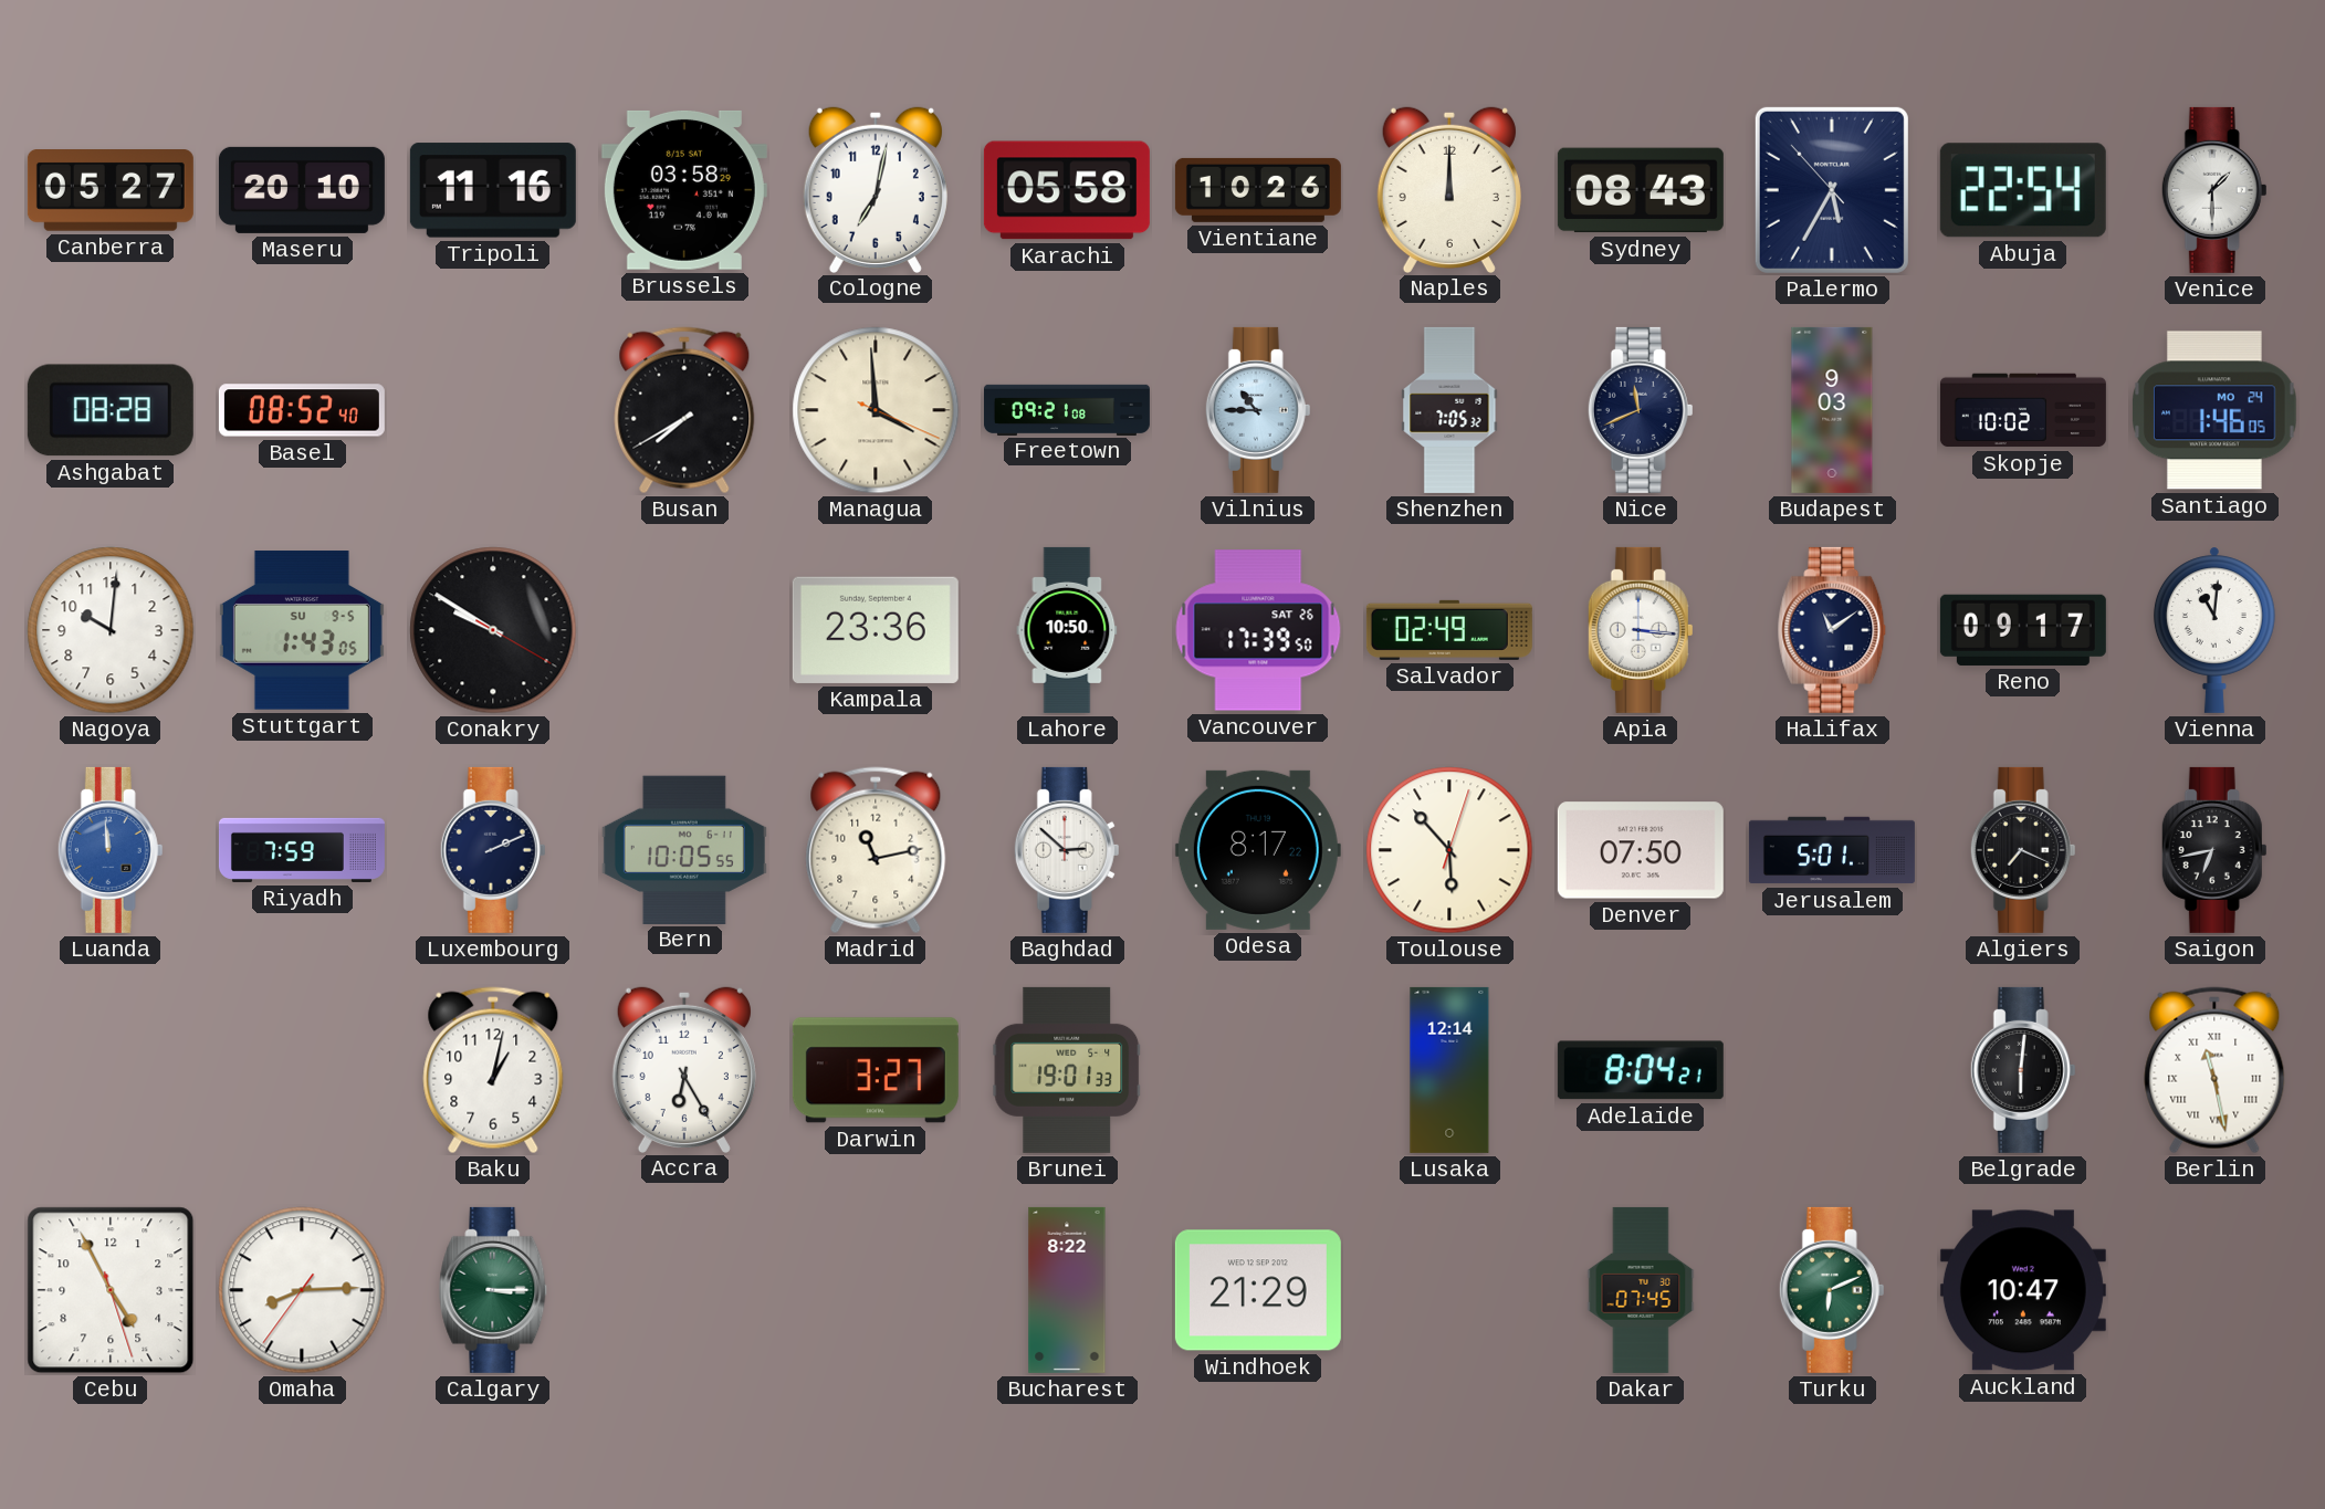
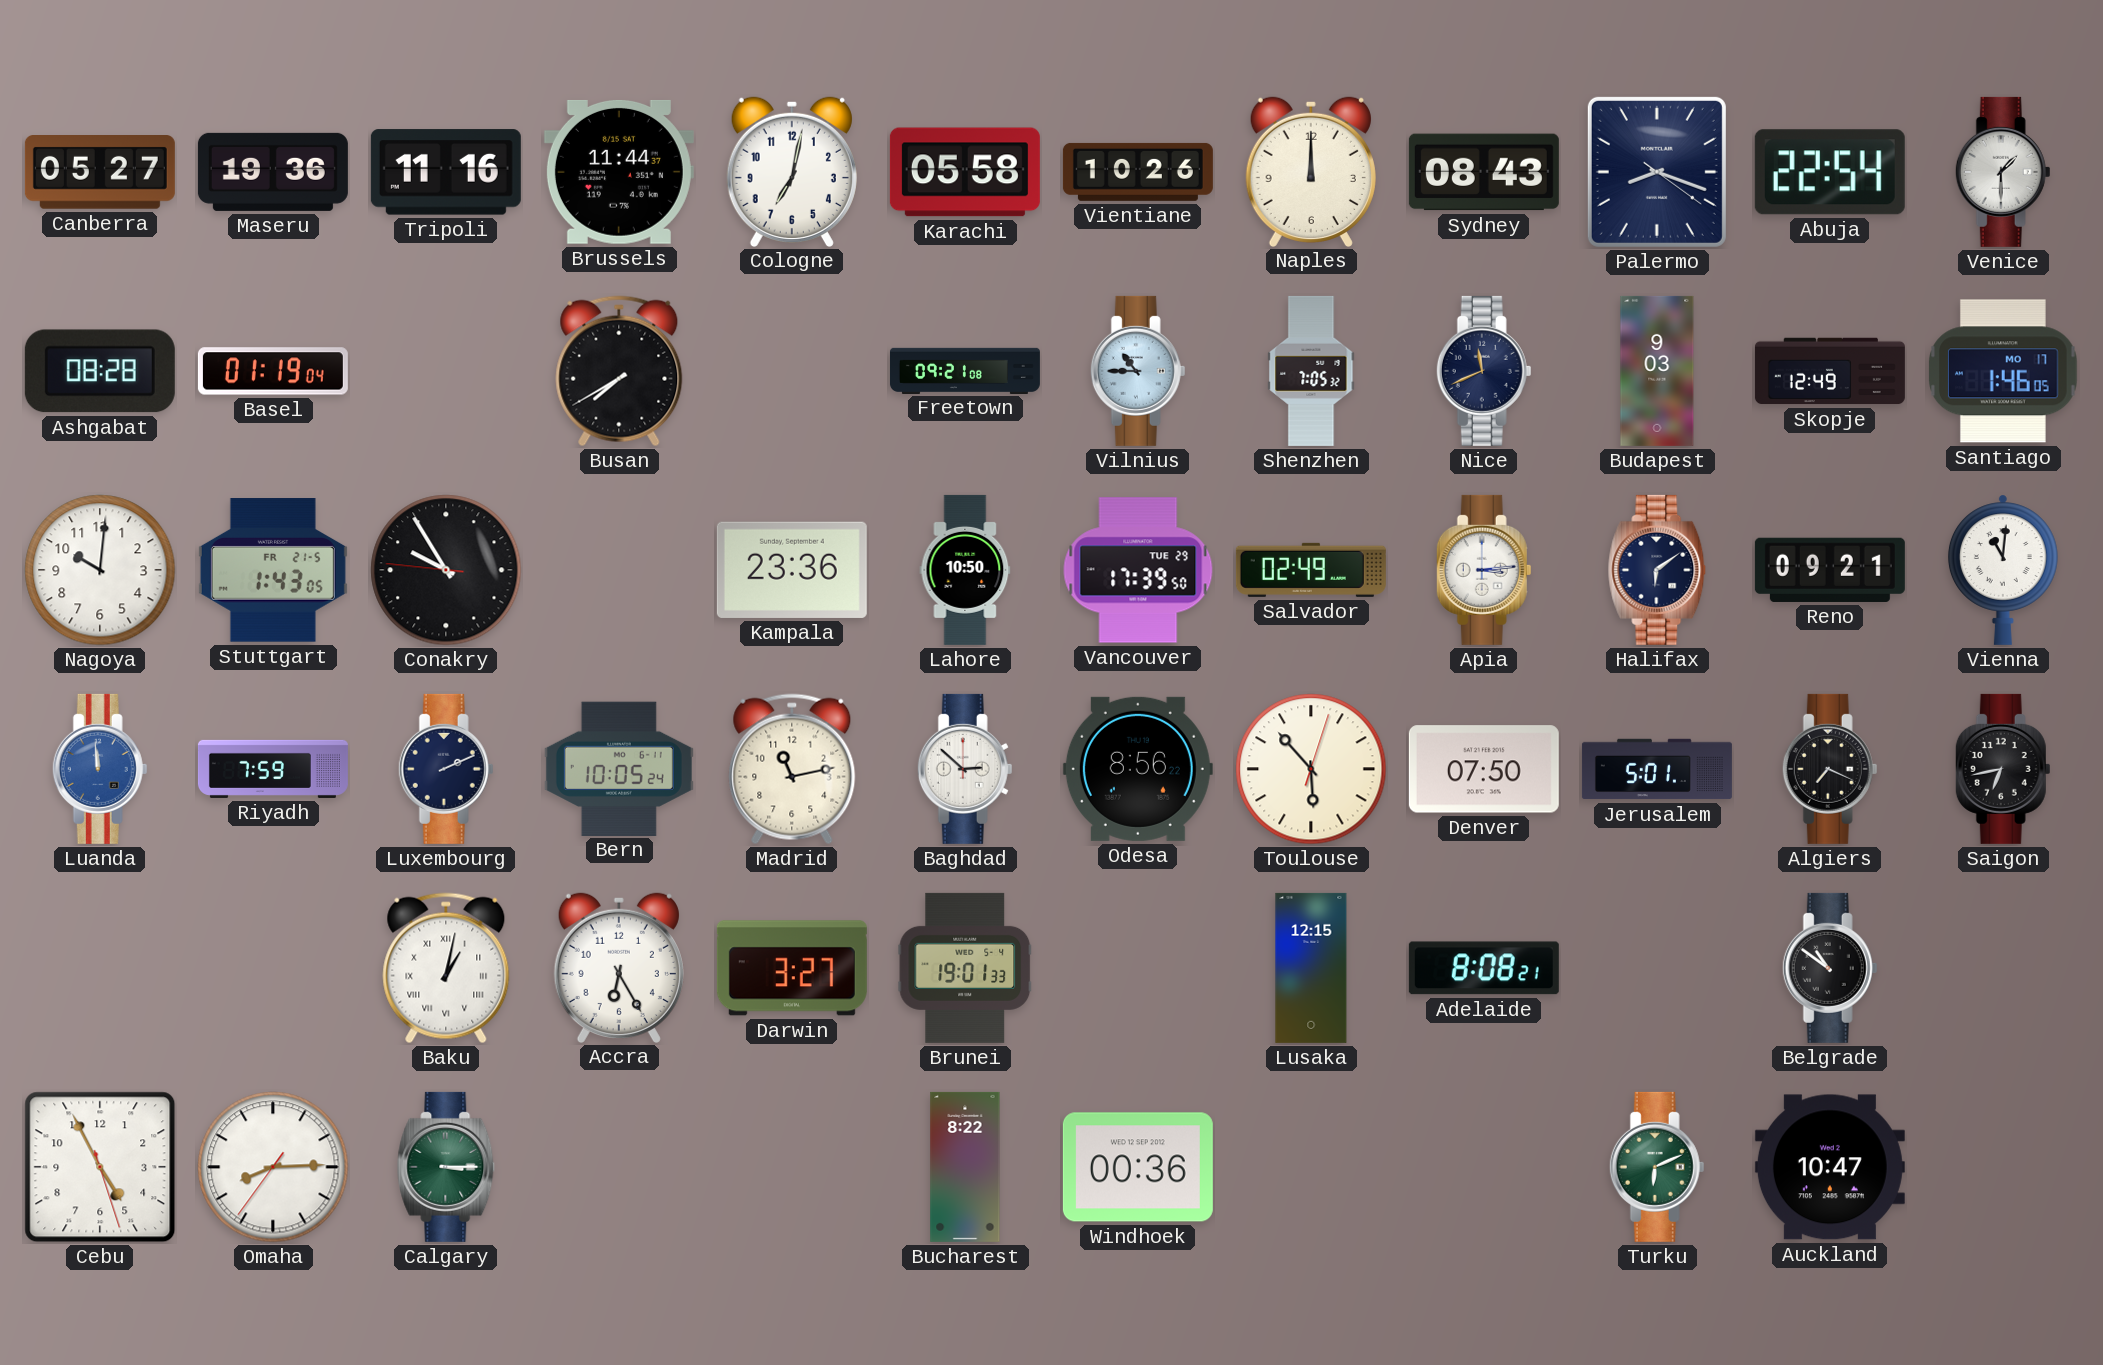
Maseru: 20:10 -> 19:36
Brussels: 03:58 -> 11:44
Palermo: 5:34 -> 8:18
Basel: 08:52 -> 01:19
Managua: 3:59 -> none
Skopje: 10:02 -> 12:49
Santiago date: MO 24 -> MO 17
Stuttgart date: SU 9-5 -> FR 21-5
Conakry: 9:50 -> 9:54
Vancouver date: SAT 26 -> TUE 29
Apia: 3:16 -> 3:14
Halifax: 11:09 -> 6:09
Reno: 09:17 -> 09:21
Bern: 10:05:55 -> 10:05:24
Odesa: 8:17 -> 8:56
Baku numerals: Arabic -> Roman
Lusaka: 12:14 -> 12:15
Adelaide: 8:04 -> 8:08
Belgrade: 6:01 -> 10:51
Berlin: 11:28 -> none
Windhoek: 21:29 -> 00:36
Dakar: 07:45 -> none
